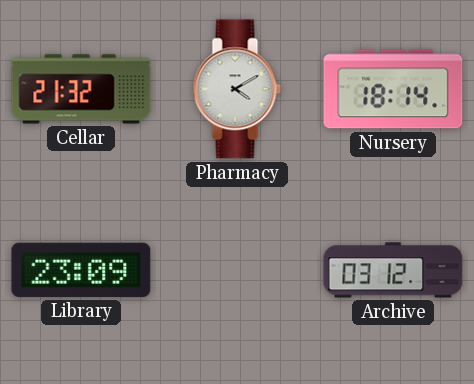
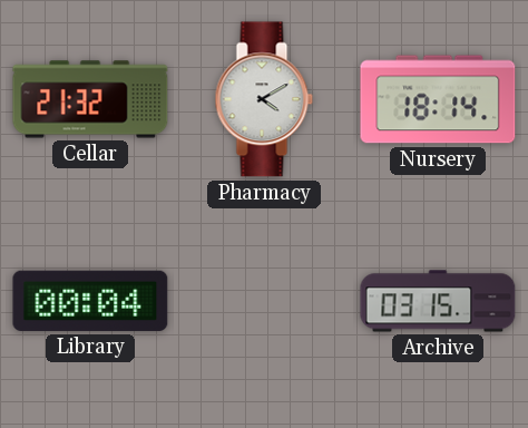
Library: 23:09 -> 00:04
Archive: 03:12 -> 03:15
